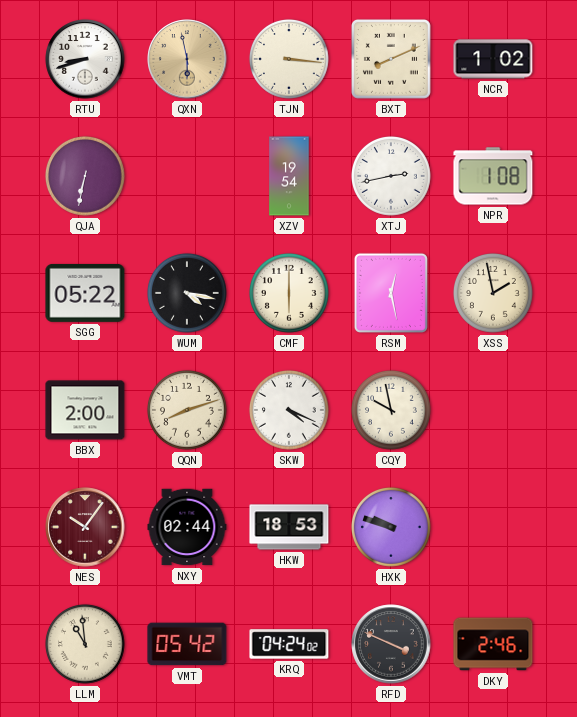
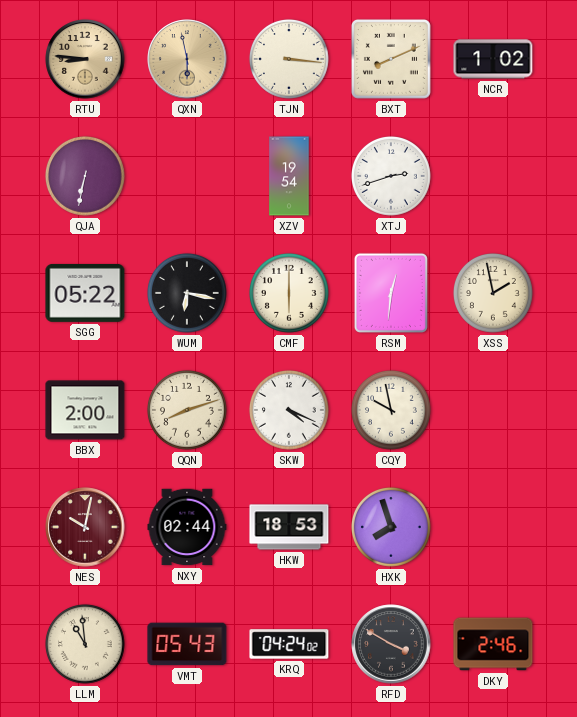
RTU: 8:42 -> 8:46
RTU dial: white -> champagne
XTJ: 2:43 -> 2:42
NPR: 1:08 -> none
WUM: 4:17 -> 6:17
RSM: 12:28 -> 12:31
NES: 10:06 -> 10:02
HXK: 9:48 -> 7:57
VMT: 05:42 -> 05:43
RFD: 3:49 -> 3:50
